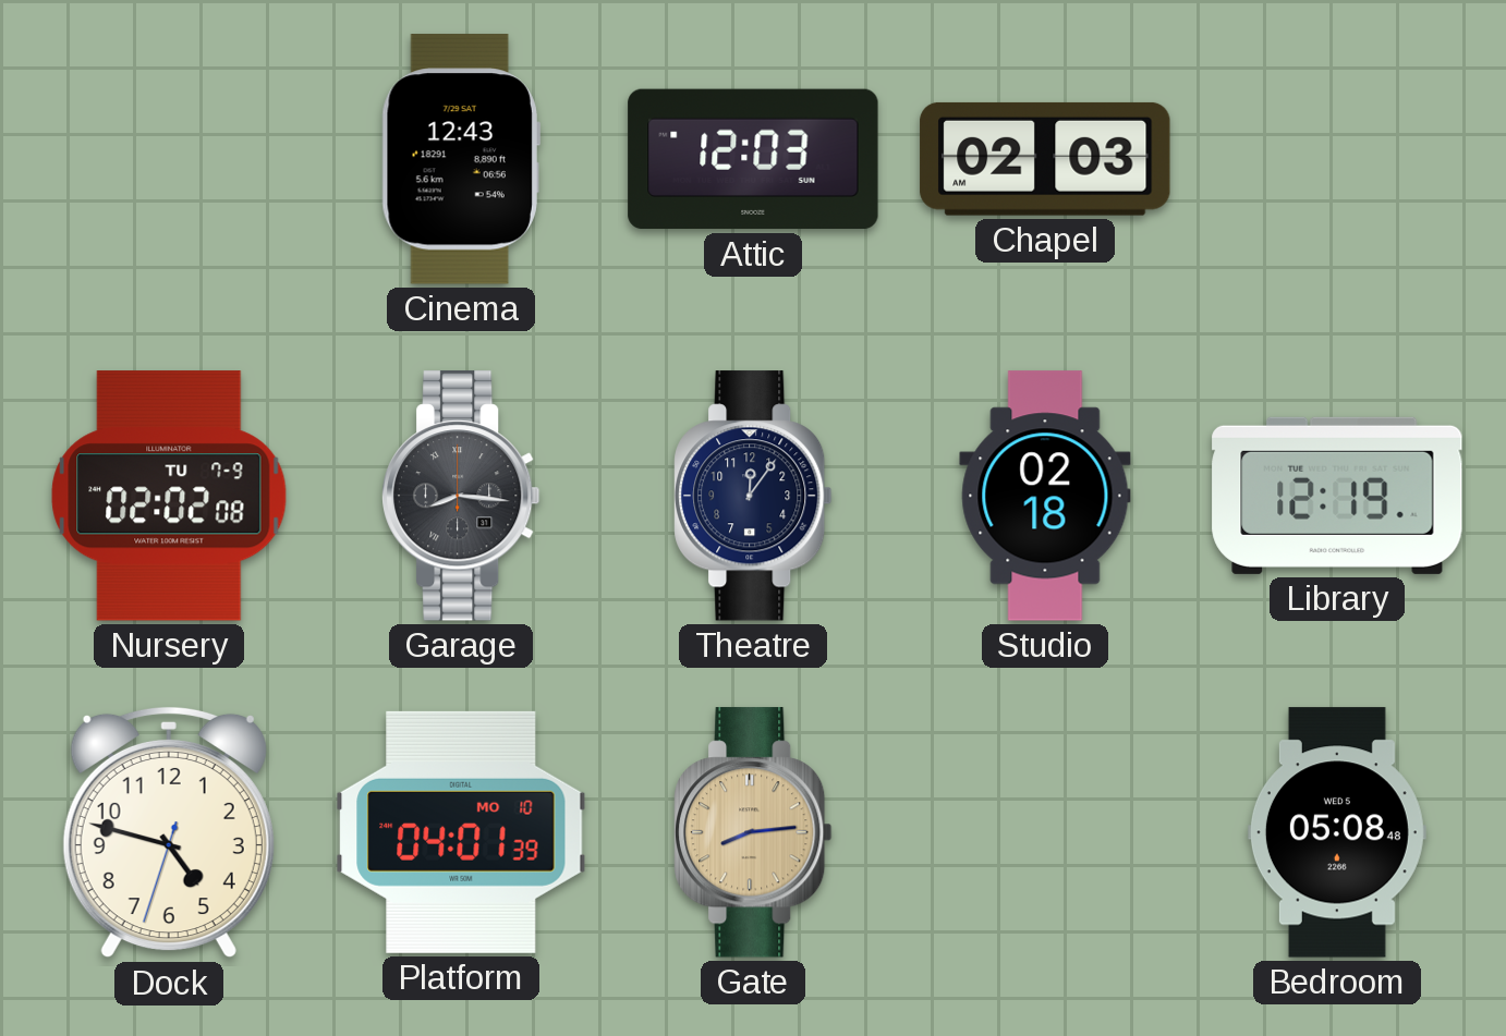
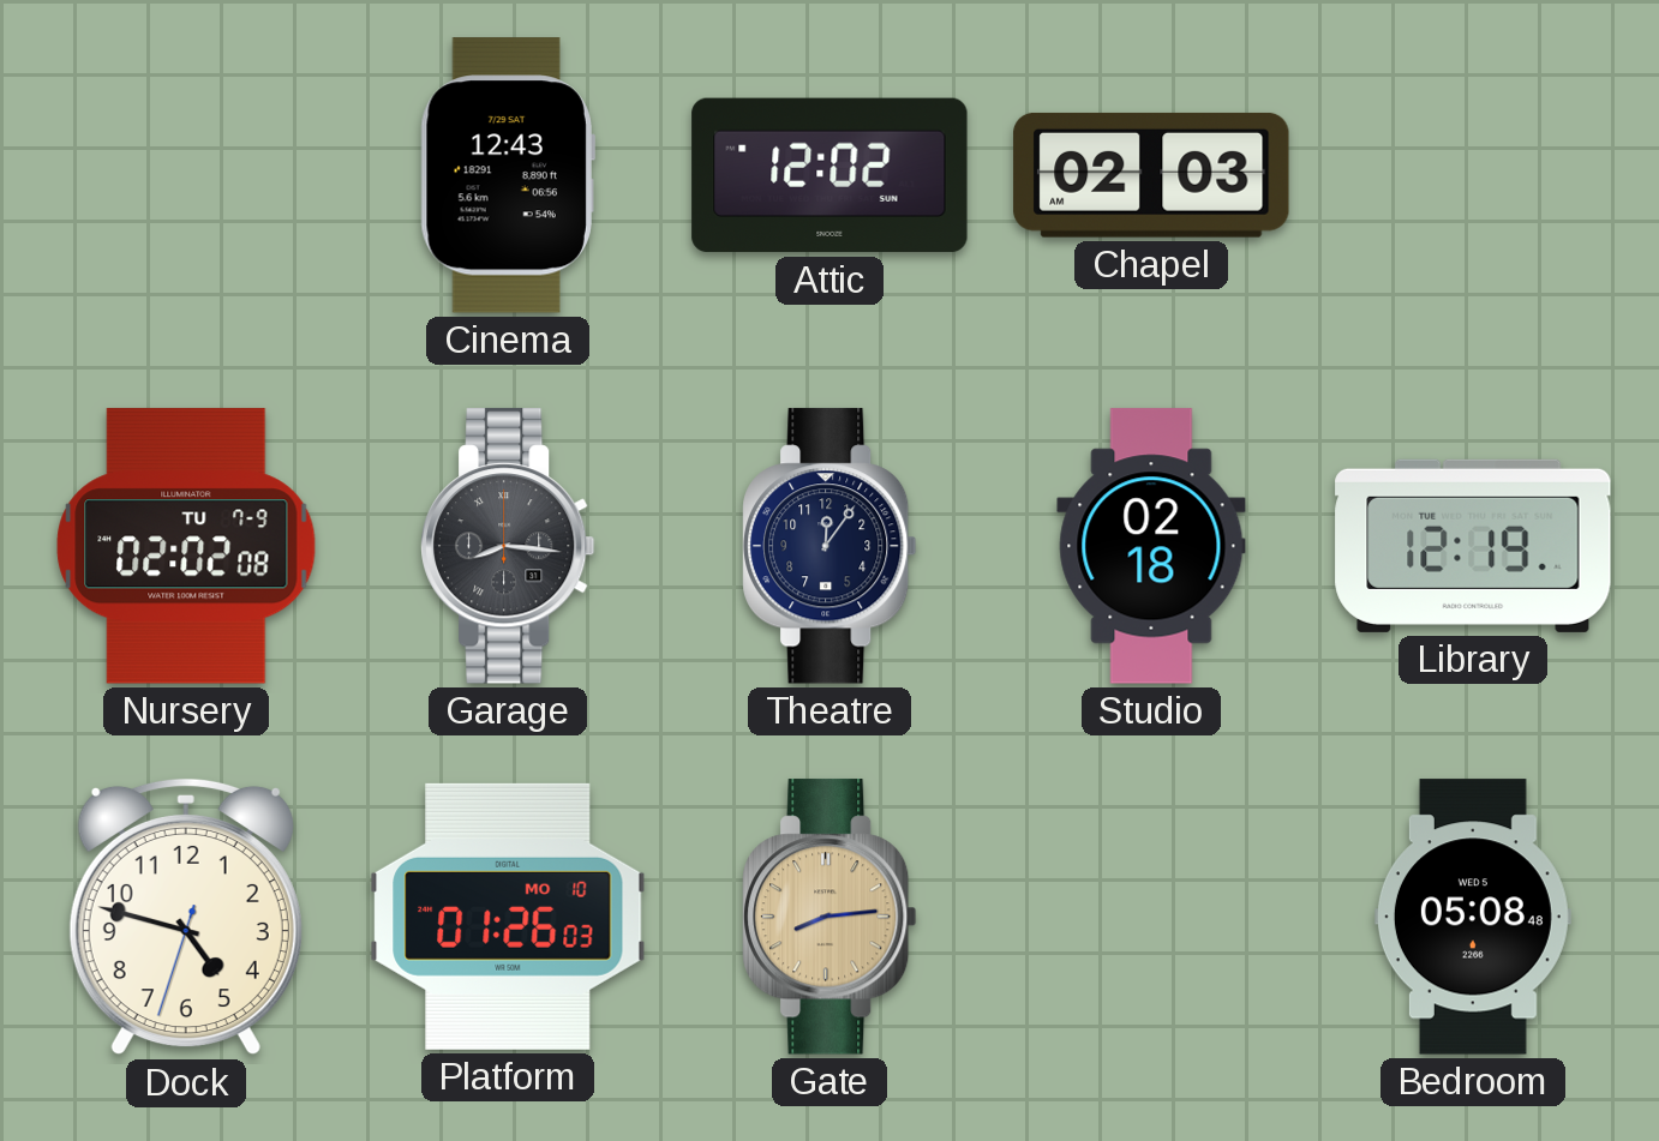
Attic: 12:03 -> 12:02
Platform: 04:01 -> 01:26
